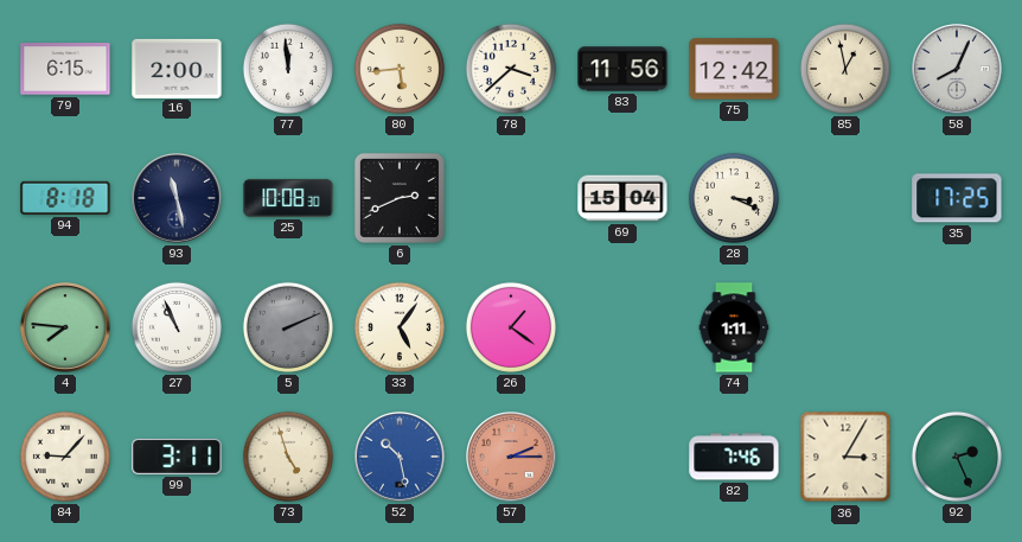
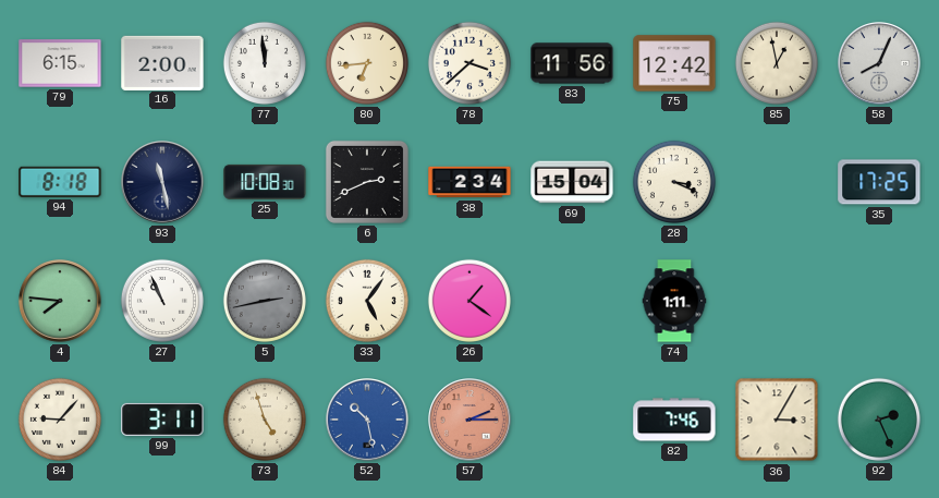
80: 5:44 -> 6:44
38: none -> 2:34
5: 2:11 -> 2:43
